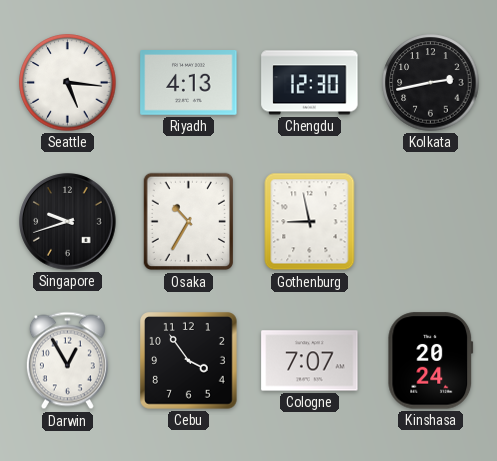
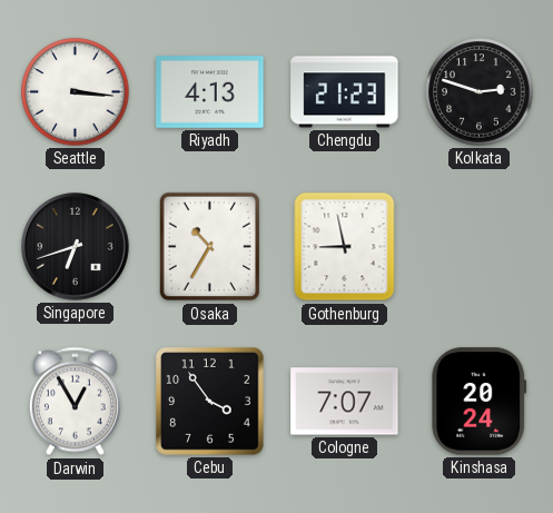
Seattle: 5:16 -> 3:16
Chengdu: 12:30 -> 21:23
Kolkata: 2:43 -> 2:48
Singapore: 9:42 -> 6:42
